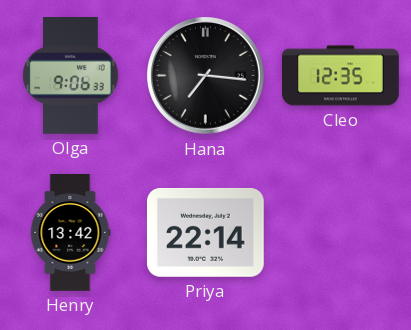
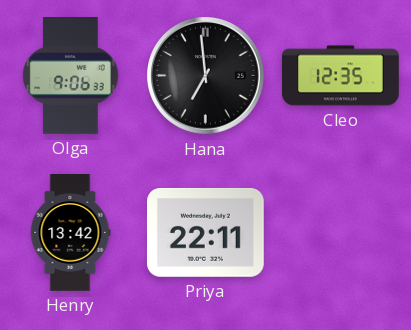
Hana: 7:16 -> 6:59
Priya: 22:14 -> 22:11
